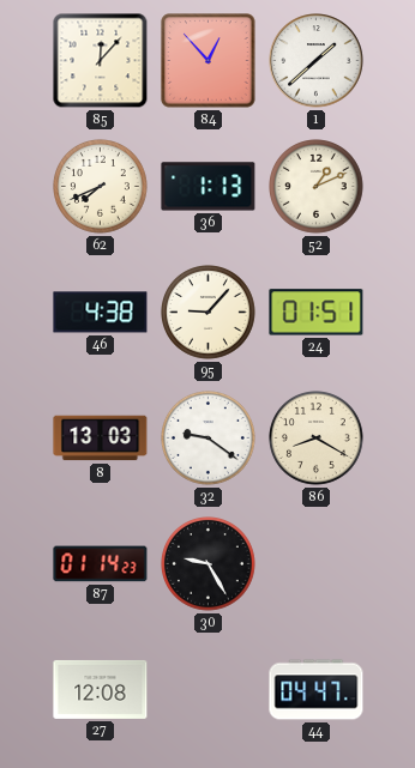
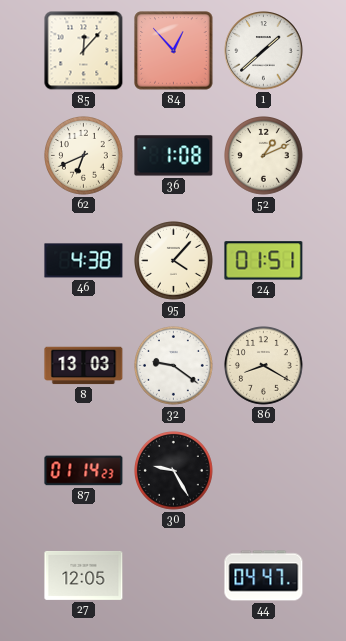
62: 7:41 -> 6:41
36: 1:13 -> 1:08
95: 9:07 -> 4:07
27: 12:08 -> 12:05
